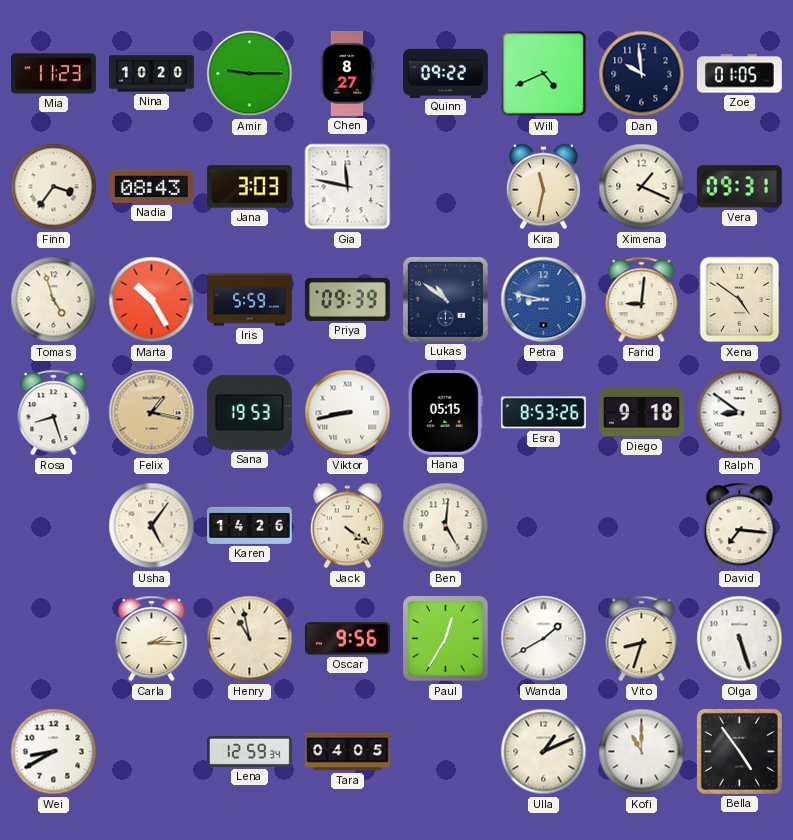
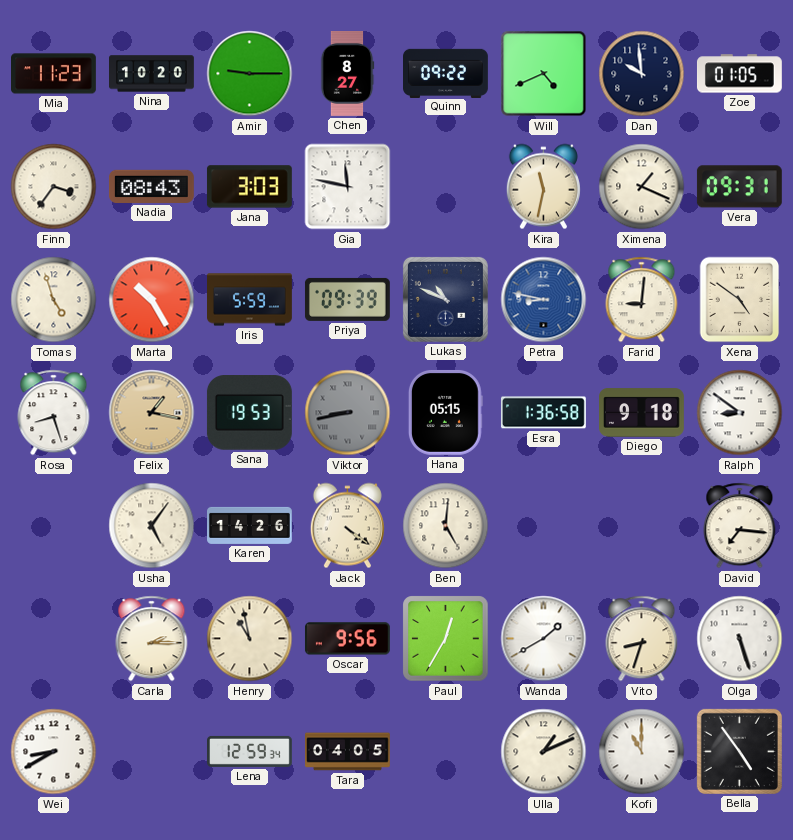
Lukas: 10:51 -> 10:49
Viktor dial: white -> grey
Esra: 8:53 -> 1:36
